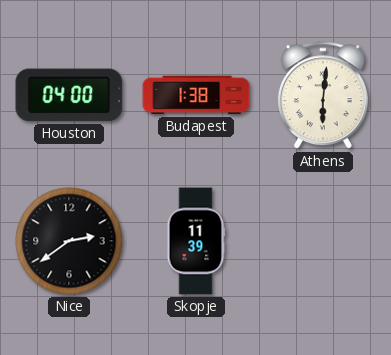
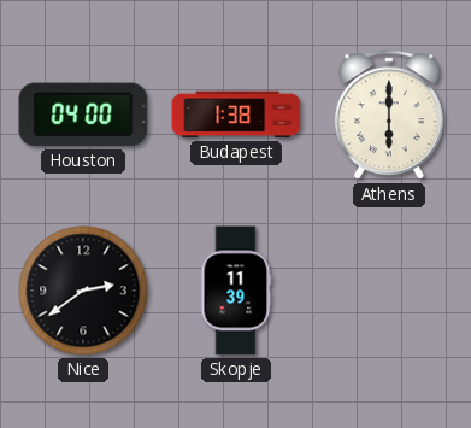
Athens: 6:01 -> 6:00
